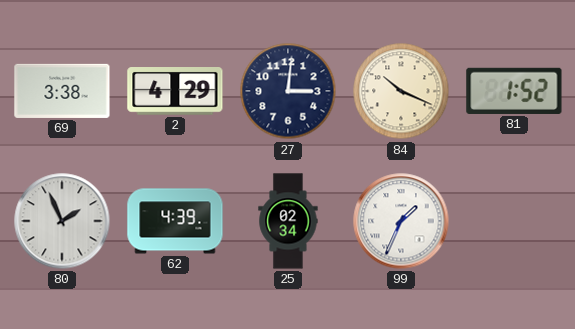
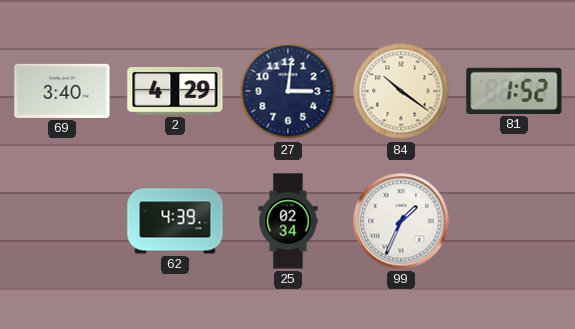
69: 3:38 -> 3:40
84: 10:19 -> 10:21
80: 1:56 -> none
